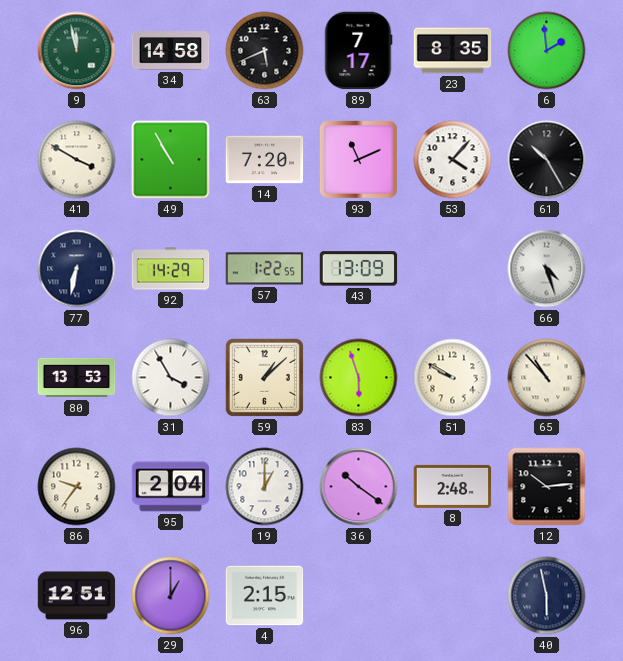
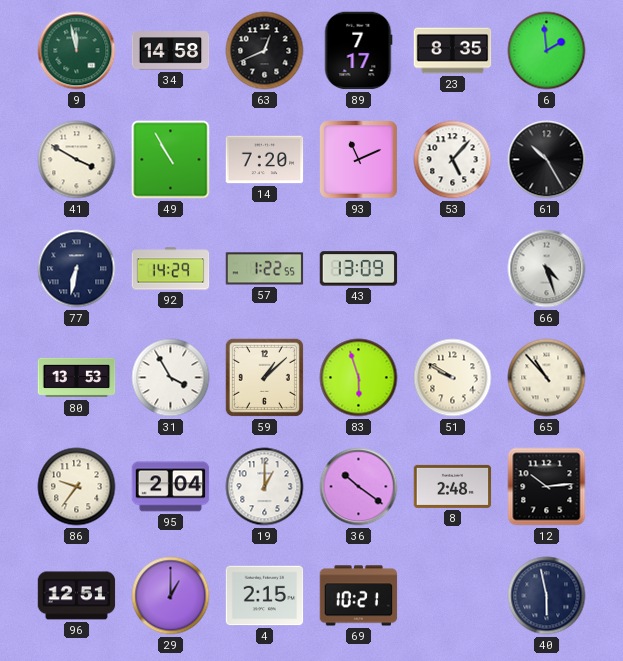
63: 5:41 -> 12:41
53: 4:07 -> 5:07
69: none -> 10:21
